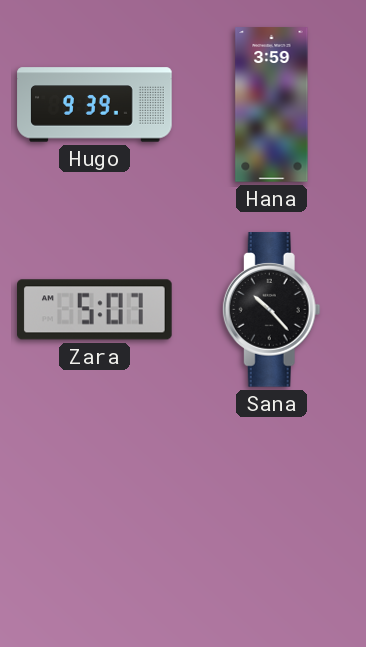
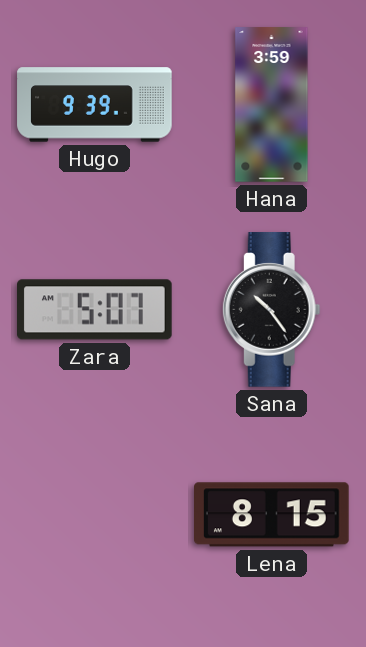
Sana: 10:23 -> 10:24
Lena: none -> 8:15
